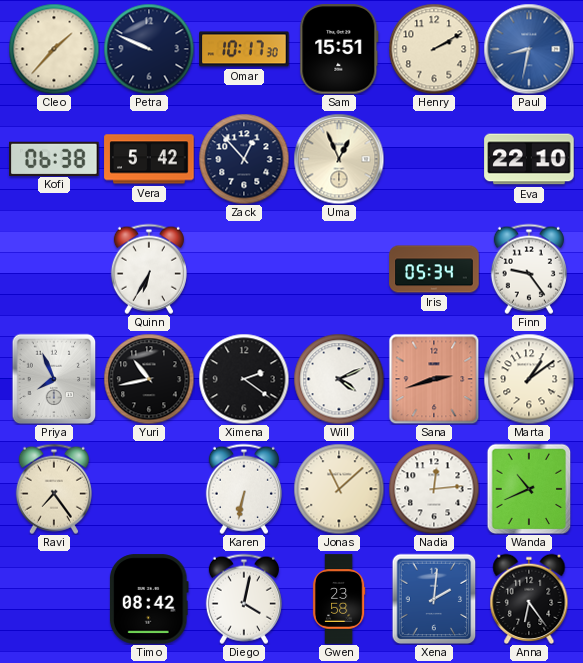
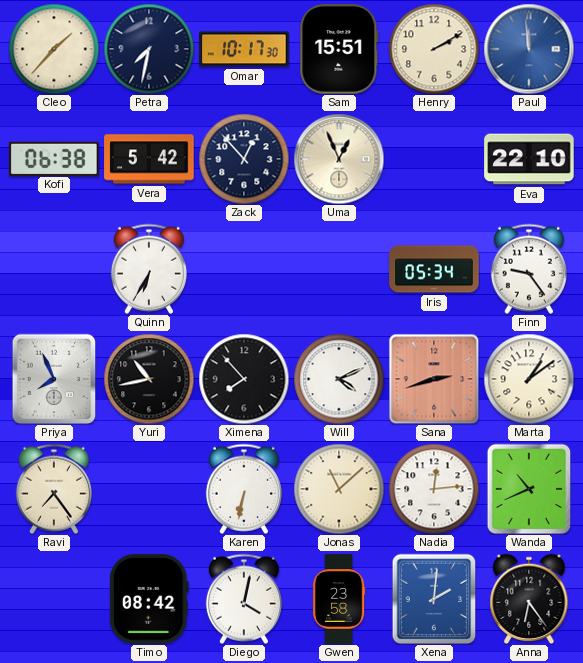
Petra: 9:49 -> 7:32
Paul: 8:32 -> 11:59
Ximena: 2:21 -> 7:53
